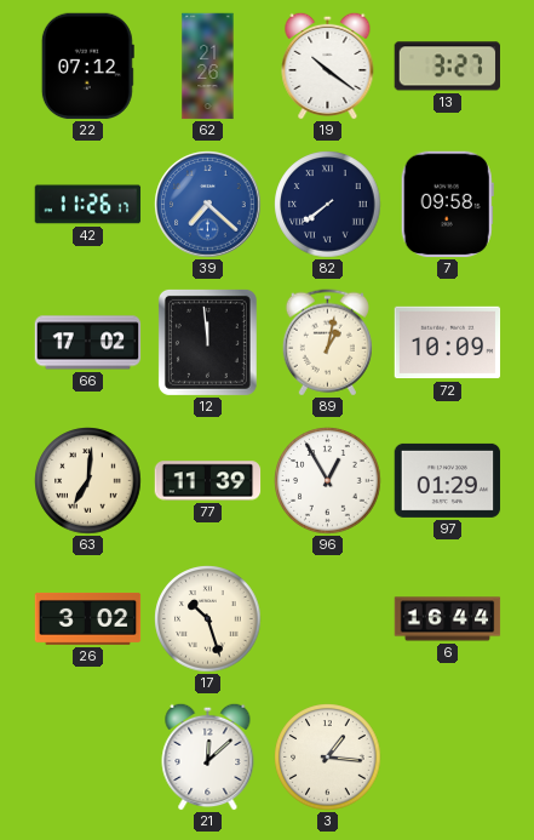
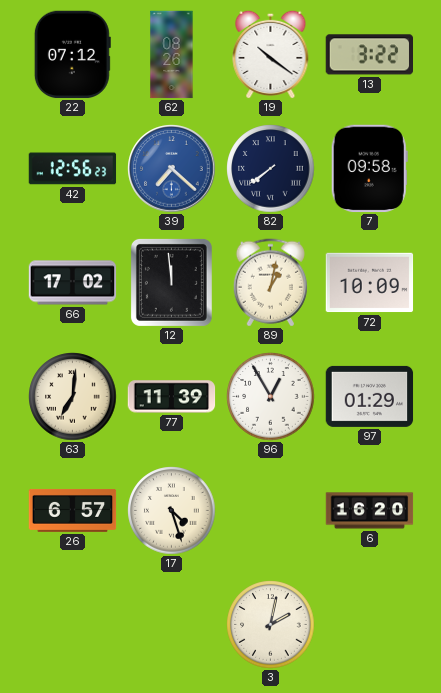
62: 21:26 -> 08:26
13: 3:27 -> 3:22
42: 11:26 -> 12:56
26: 3:02 -> 6:57
17: 10:27 -> 4:27
6: 16:44 -> 16:20
21: 12:08 -> none
3: 1:16 -> 2:02
